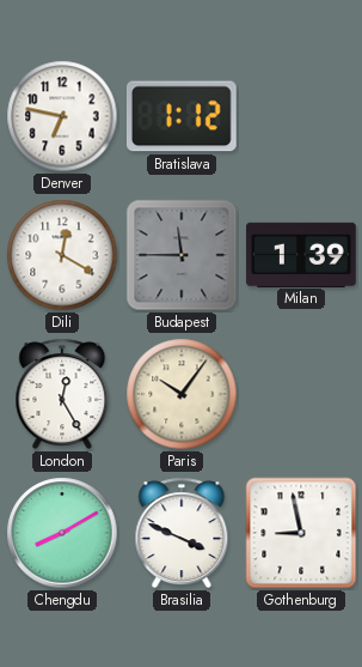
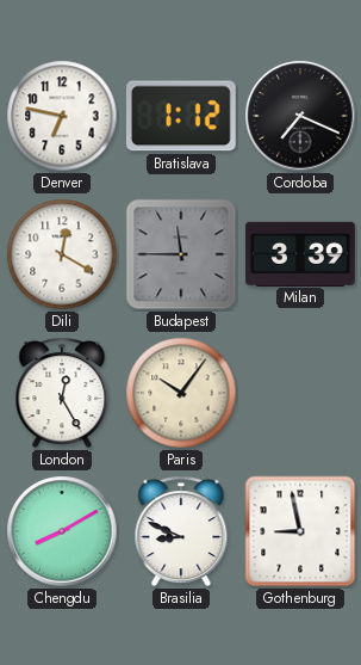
Cordoba: none -> 7:19
Milan: 1:39 -> 3:39
Brasilia: 3:49 -> 8:49
